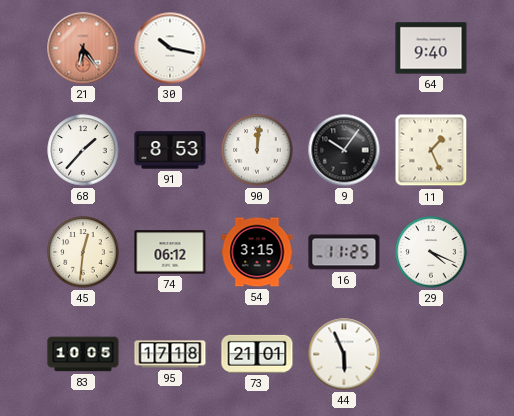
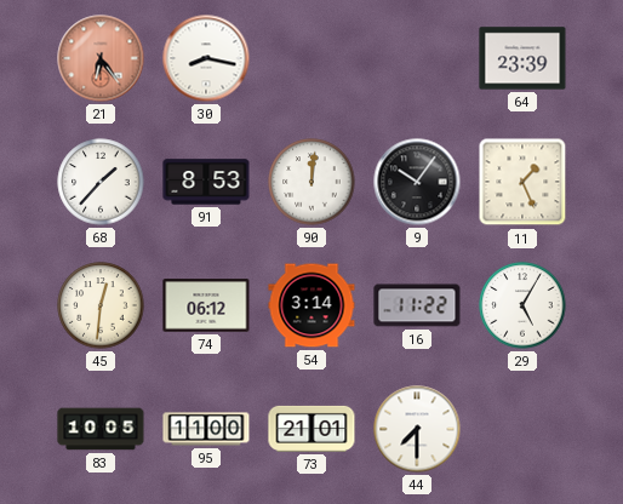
30: 10:17 -> 8:17
64: 9:40 -> 23:39
54: 3:15 -> 3:14
16: 11:25 -> 11:22
29: 4:19 -> 5:05
95: 17:18 -> 11:00
44: 5:56 -> 7:30
